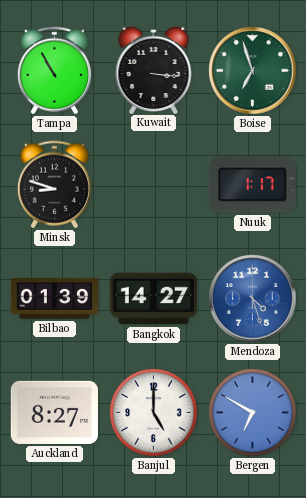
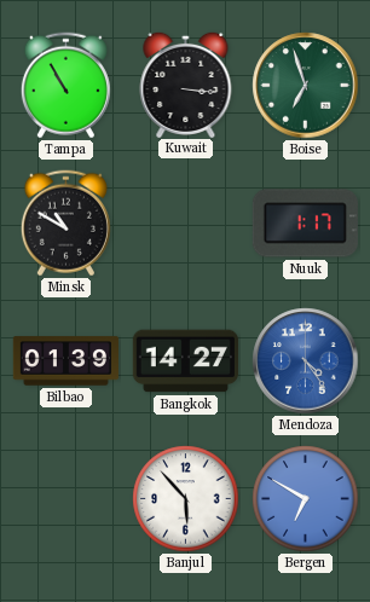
Minsk: 8:48 -> 10:50
Mendoza: 4:27 -> 4:24
Auckland: 8:27 -> none
Banjul: 5:00 -> 5:53
